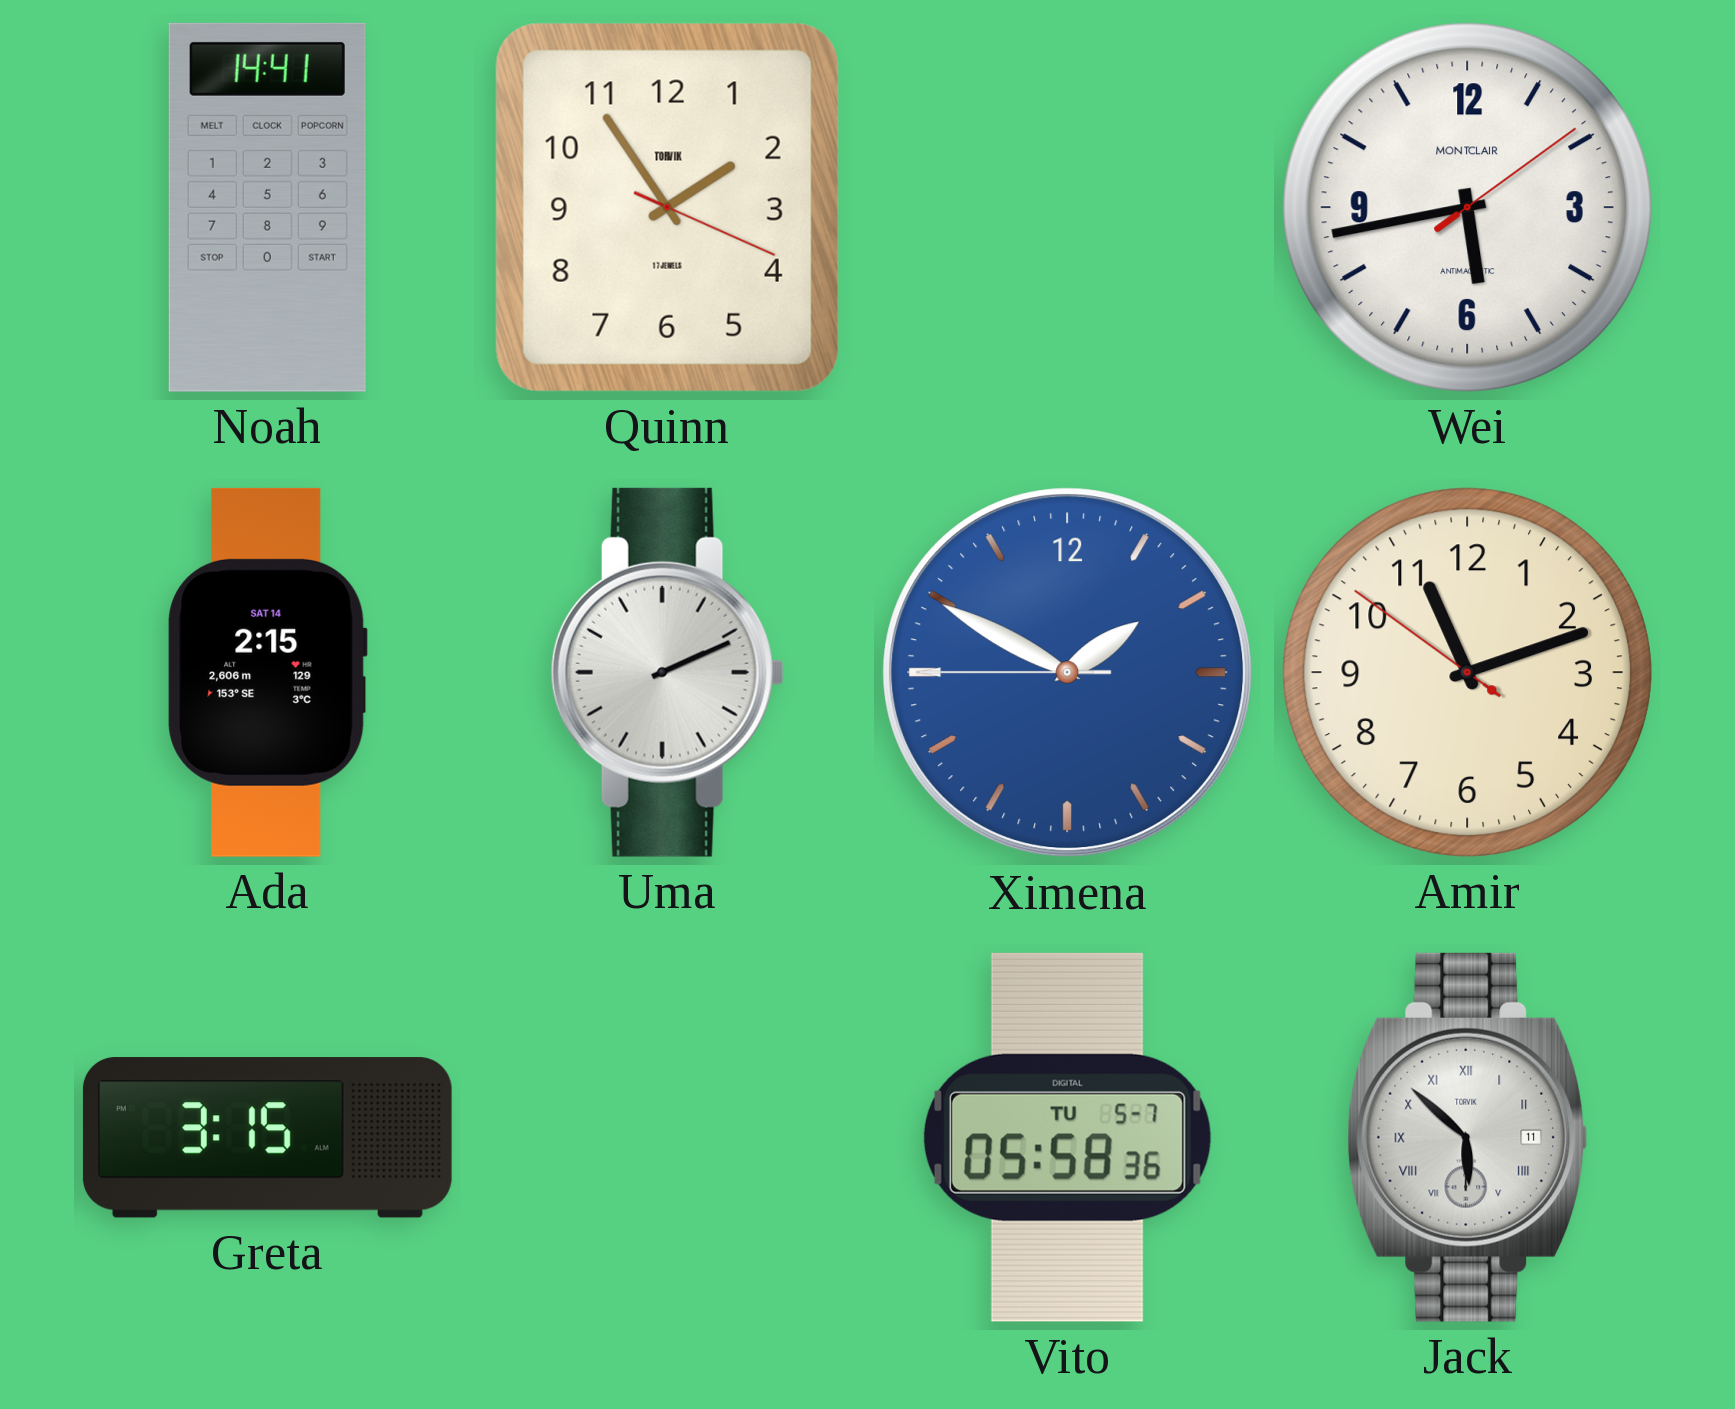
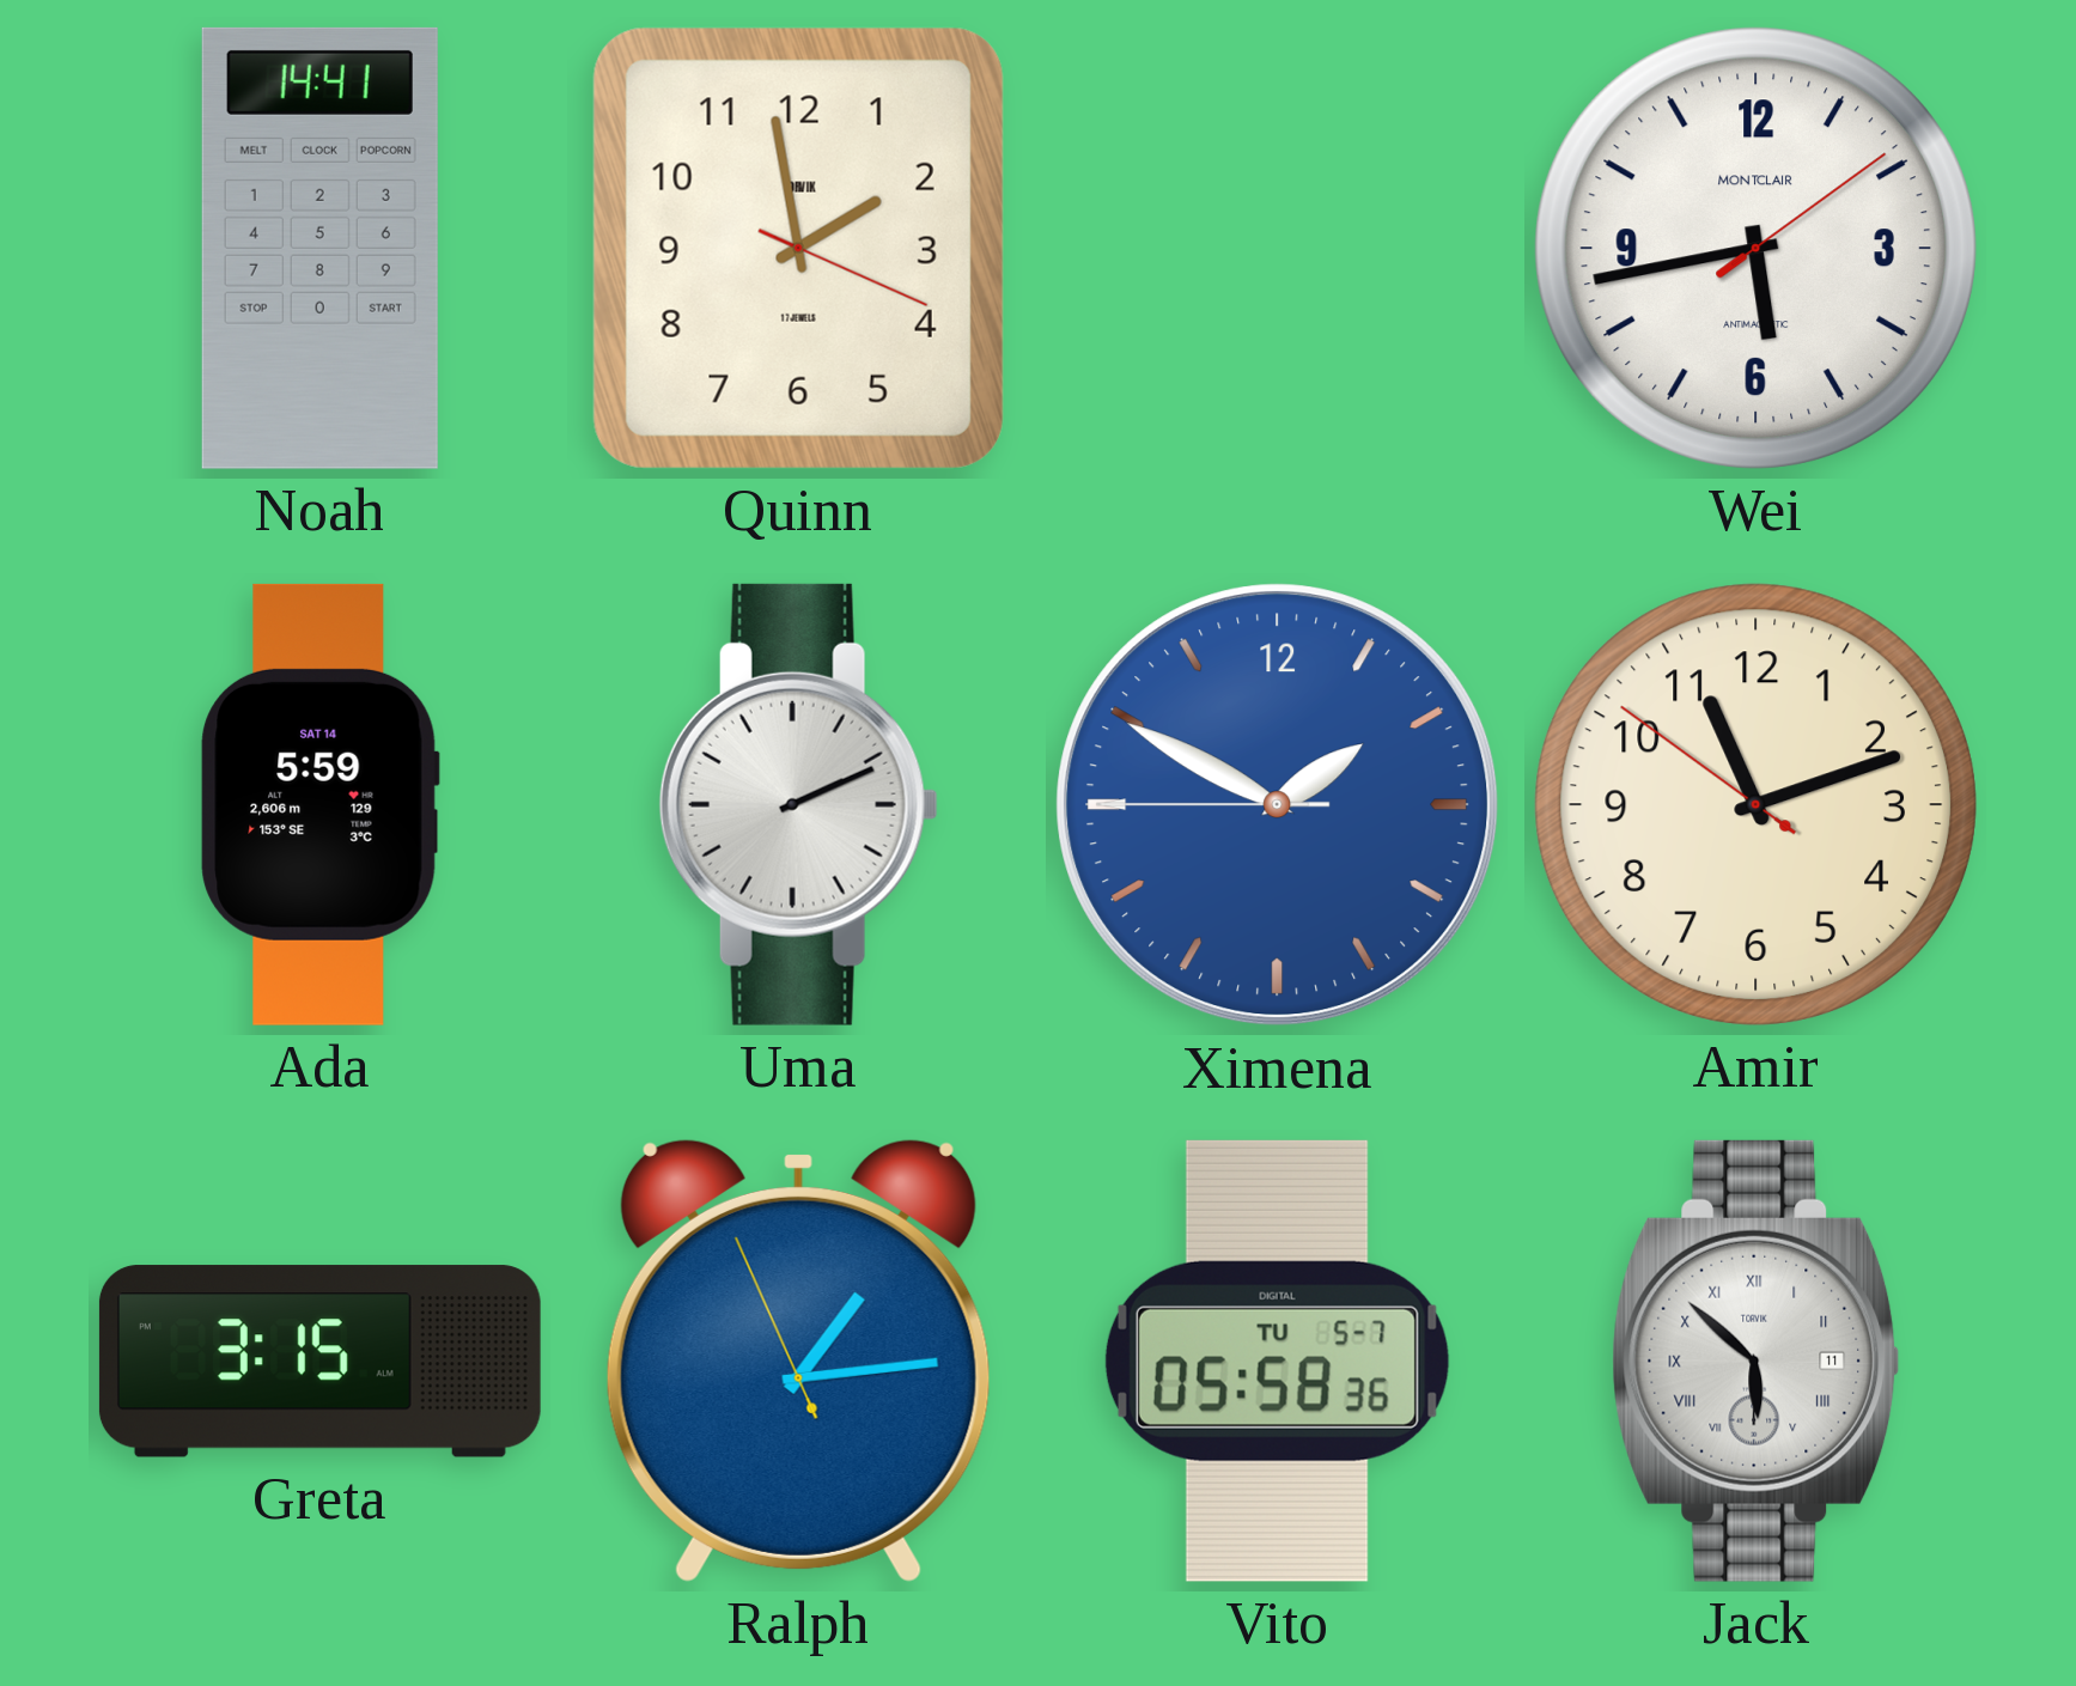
Quinn: 1:54 -> 1:58
Ada: 2:15 -> 5:59
Ralph: none -> 1:13
